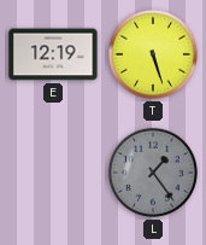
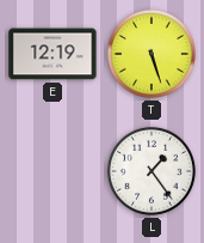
L dial: grey -> white
